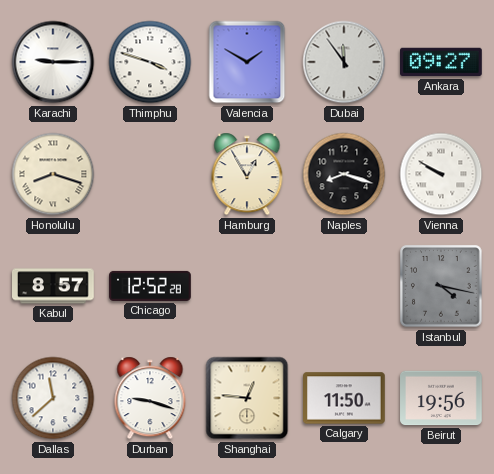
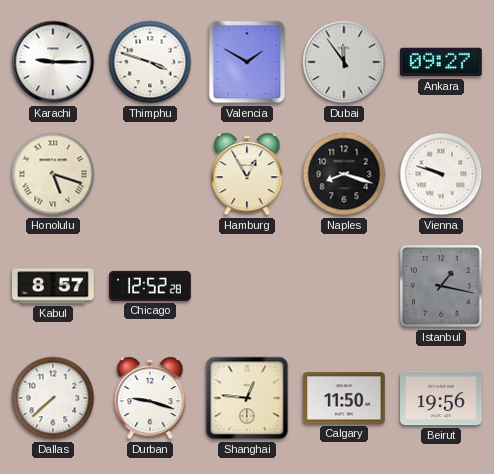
Honolulu: 8:18 -> 5:18
Vienna: 9:50 -> 9:48
Istanbul: 4:17 -> 1:17
Dallas: 11:38 -> 7:38
